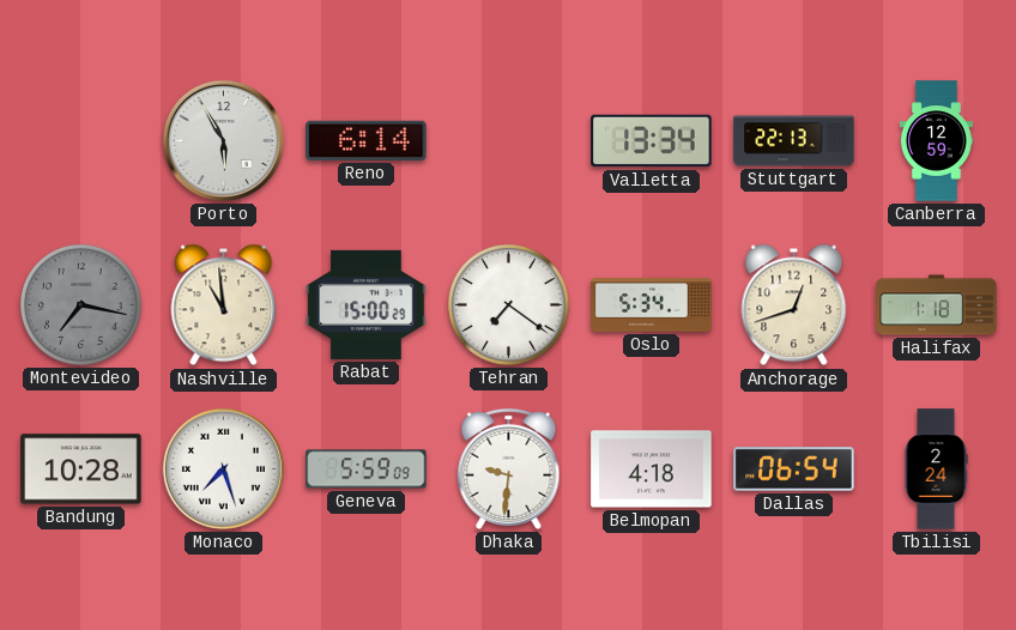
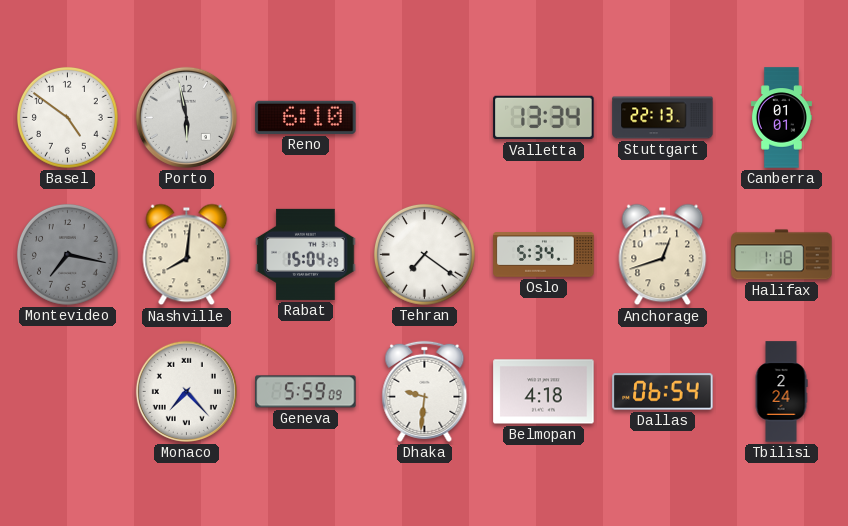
Basel: none -> 4:51
Porto: 5:55 -> 5:58
Reno: 6:14 -> 6:10
Canberra: 12:59 -> 01:01
Nashville: 10:59 -> 8:01
Rabat: 15:00 -> 15:04
Bandung: 10:28 -> none
Monaco: 7:27 -> 7:23
